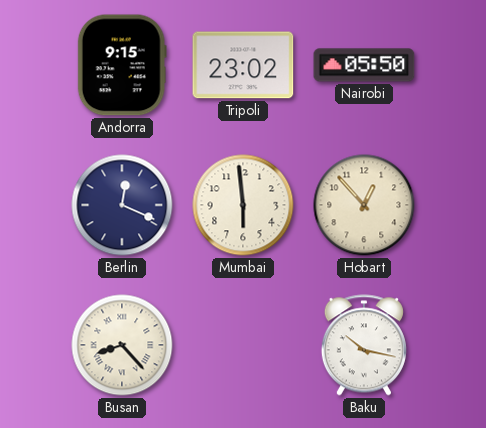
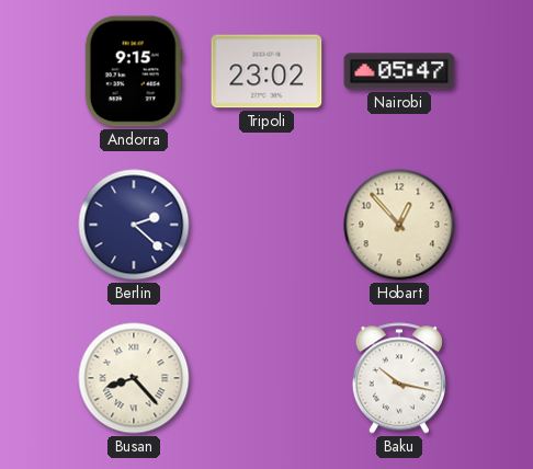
Nairobi: 05:50 -> 05:47
Berlin: 12:19 -> 2:22
Mumbai: 5:59 -> none
